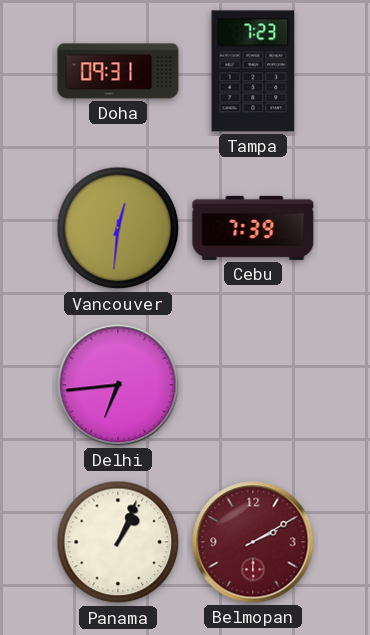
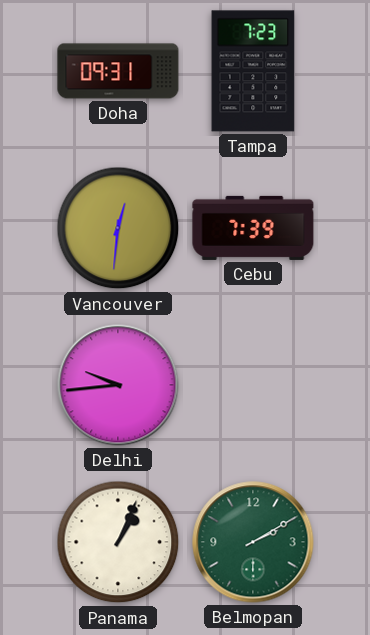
Delhi: 6:44 -> 9:44
Belmopan dial: burgundy -> green
